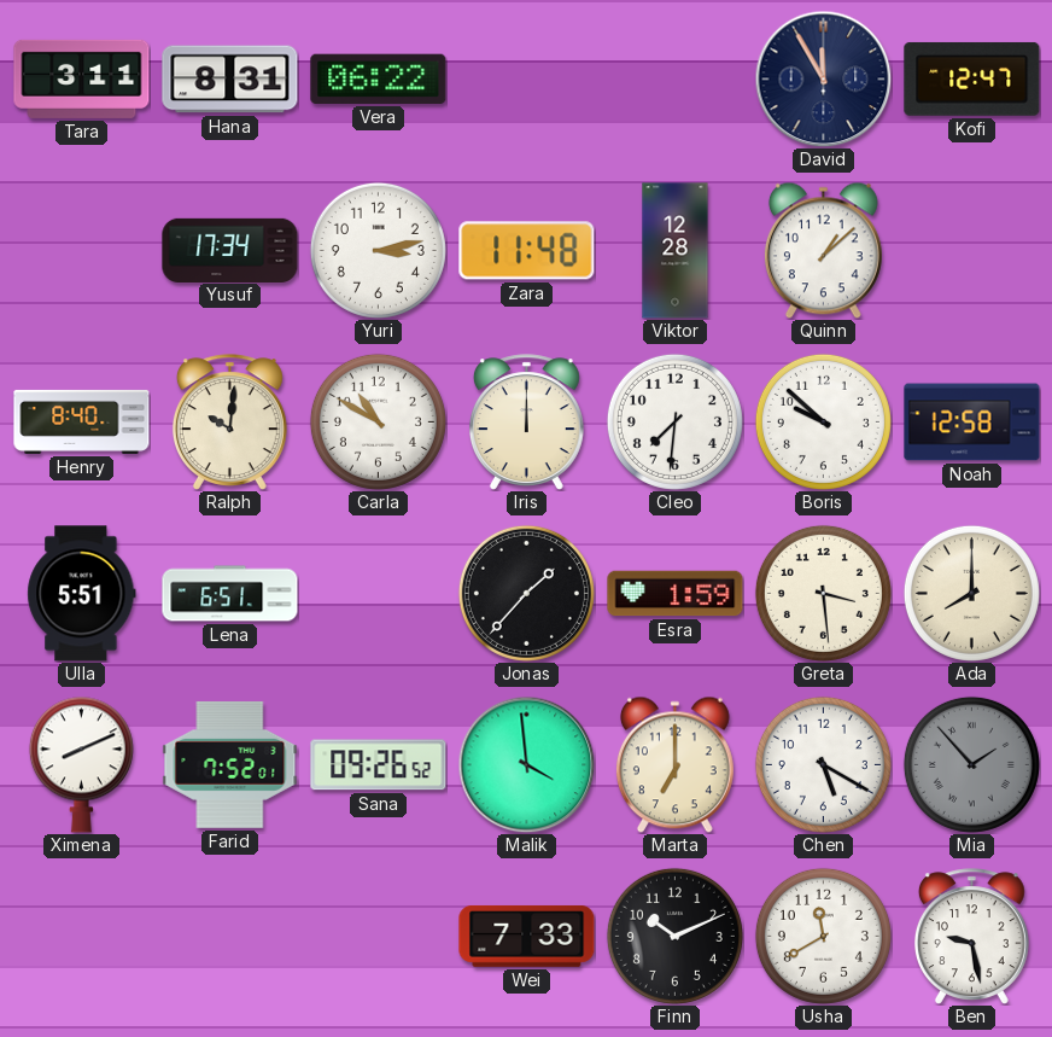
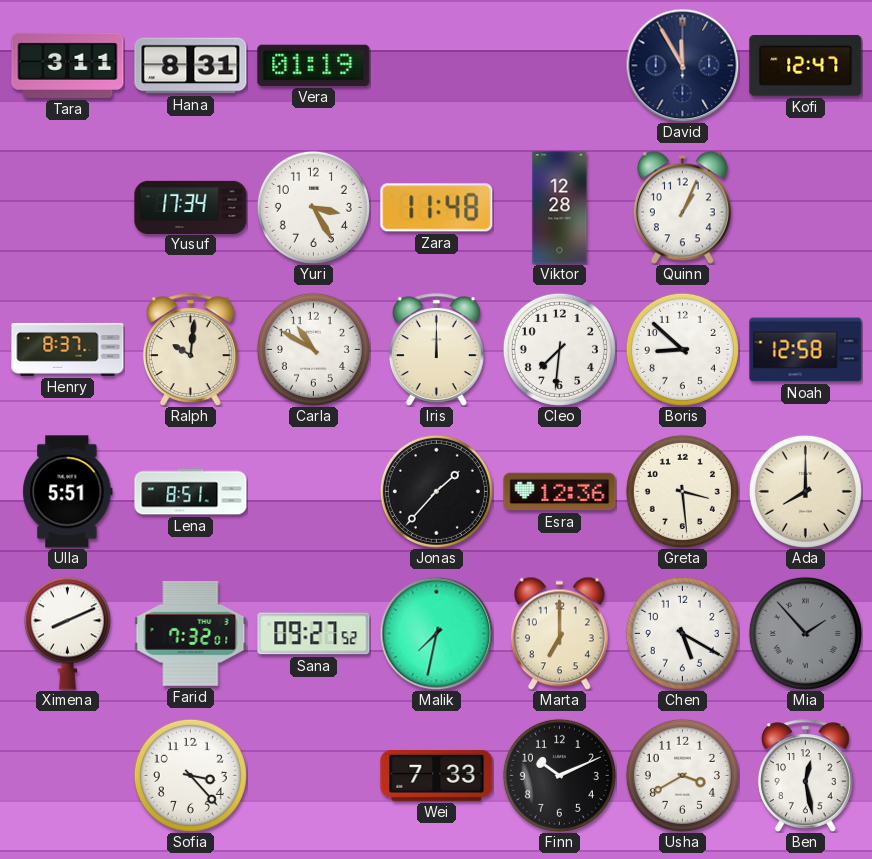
Vera: 06:22 -> 01:19
Yuri: 3:13 -> 3:25
Quinn: 1:08 -> 1:04
Henry: 8:40 -> 8:37
Boris: 9:52 -> 8:52
Lena: 6:51 -> 8:51
Esra: 1:59 -> 12:36
Farid: 7:52 -> 7:32
Sana: 09:26 -> 09:27
Malik: 3:59 -> 7:32
Sofia: none -> 3:23
Usha: 11:40 -> 3:40
Ben: 9:28 -> 12:28
